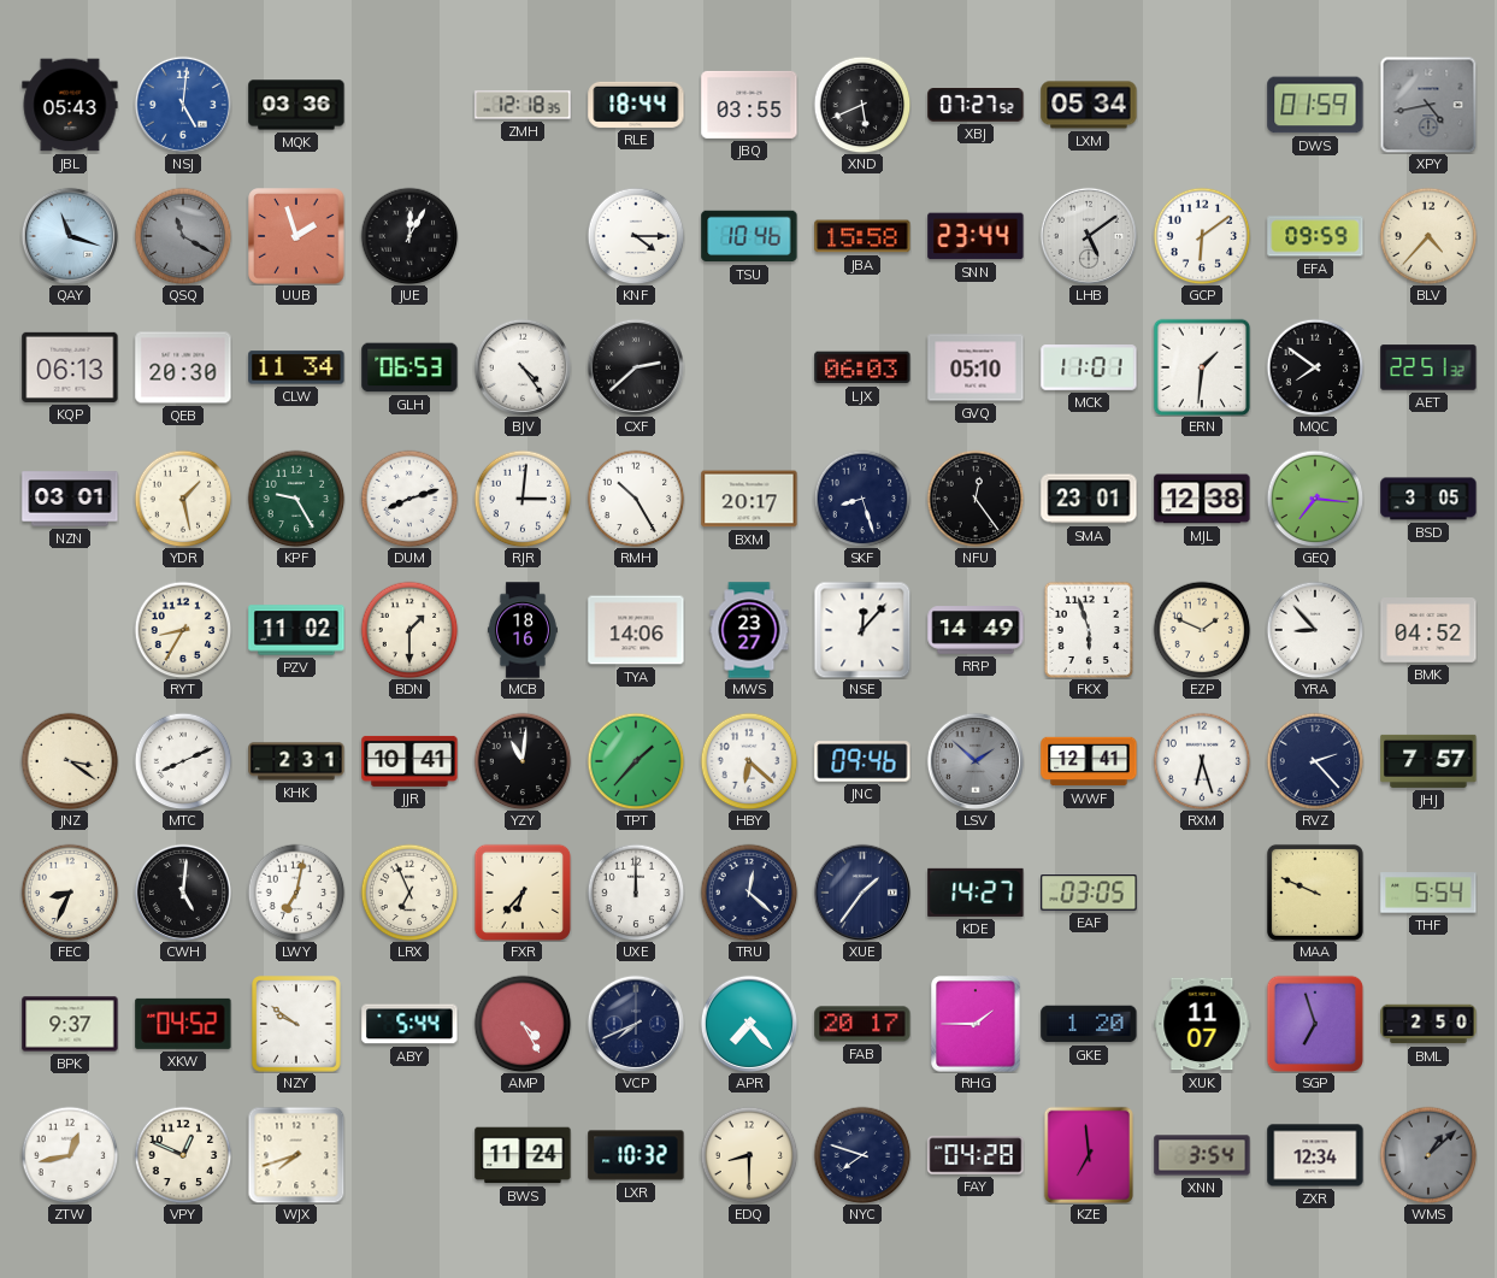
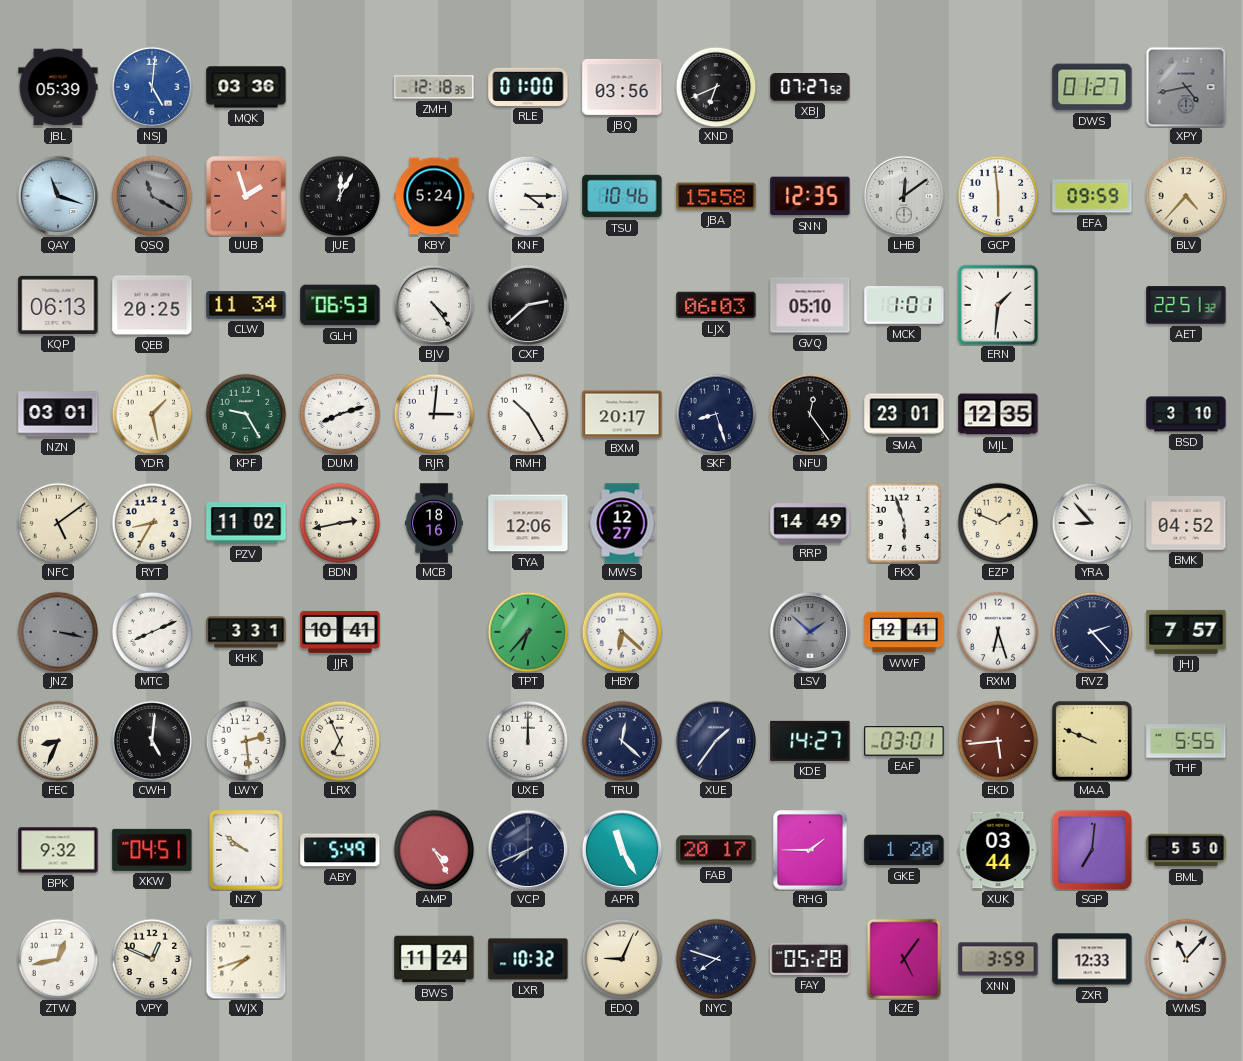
JBL: 05:43 -> 05:39
RLE: 18:44 -> 01:00
JBQ: 03:55 -> 03:56
XND: 5:41 -> 6:41
LXM: 05:34 -> none
DWS: 01:59 -> 01:27
KBY: none -> 5:24
SNN: 23:44 -> 12:35
LHB: 5:09 -> 12:09
GCP: 6:09 -> 5:59
QEB: 20:30 -> 20:25
MCK: 11:01 -> 1:01
MQC: 7:51 -> none
MJL: 12:38 -> 12:35
GEQ: 7:16 -> none
BSD: 3:05 -> 3:10
NFC: none -> 5:09
BDN: 1:30 -> 2:43
TYA: 14:06 -> 12:06
MWS: 23:27 -> 12:27
NSE: 12:07 -> none
JNZ: 3:21 -> 3:17
JNZ dial: cream -> grey
KHK: 2:31 -> 3:31
YZY: 11:01 -> none
TPT: 1:37 -> 6:37
JNC: 09:46 -> none
LWY: 7:02 -> 2:29
FXR: 6:37 -> none
EAF: 03:05 -> 03:01
EKD: none -> 5:44
THF: 5:54 -> 5:55
BPK: 9:37 -> 9:32
XKW: 04:52 -> 04:51
ABY: 5:44 -> 5:49
APR: 7:23 -> 11:25
XUK: 11:07 -> 03:44
SGP: 6:57 -> 7:01
BML: 2:50 -> 5:50
EDQ: 8:30 -> 9:04
FAY: 04:28 -> 05:28
KZE: 6:59 -> 5:06
XNN: 3:54 -> 3:59
ZXR: 12:34 -> 12:33
WMS: 1:08 -> 11:07
WMS dial: grey -> white
